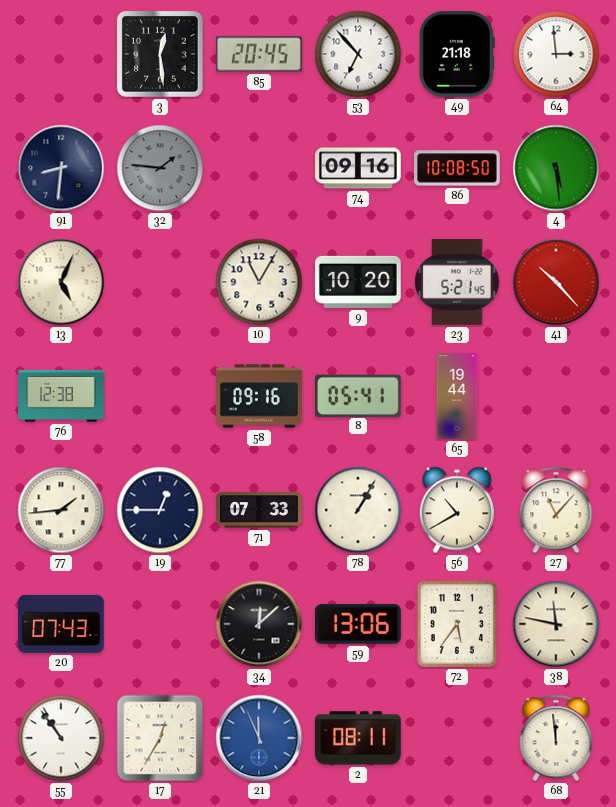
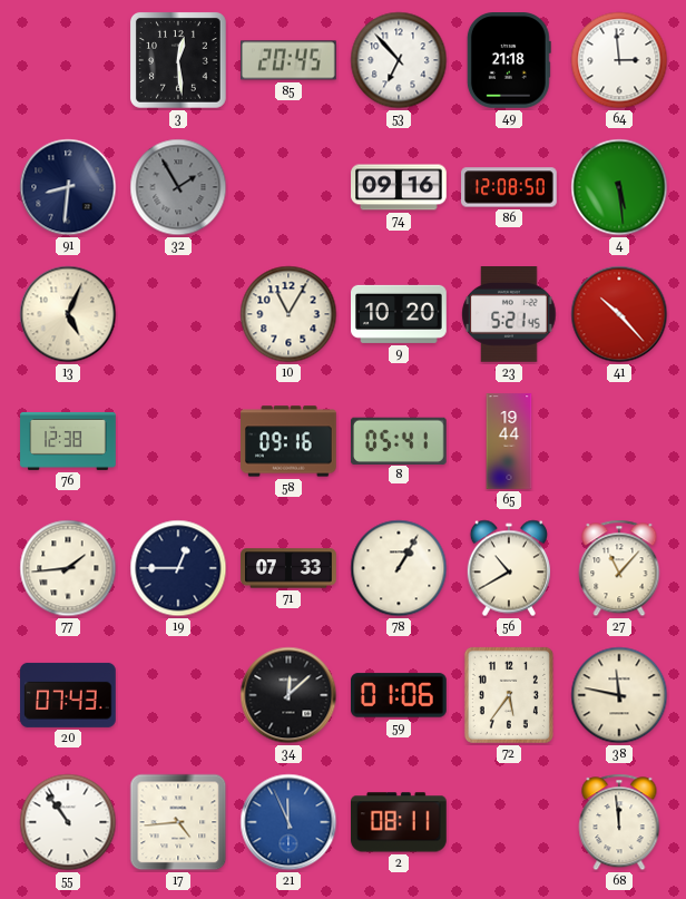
32: 1:46 -> 1:55
86: 10:08 -> 12:08
59: 13:06 -> 01:06
17: 12:35 -> 4:44
